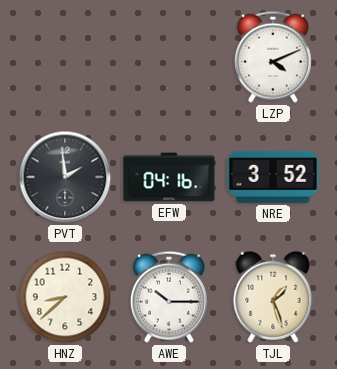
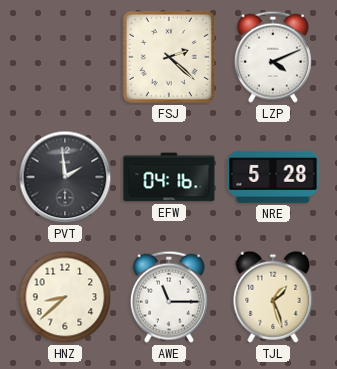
FSJ: none -> 2:22
NRE: 3:52 -> 5:28
AWE: 10:15 -> 11:15
